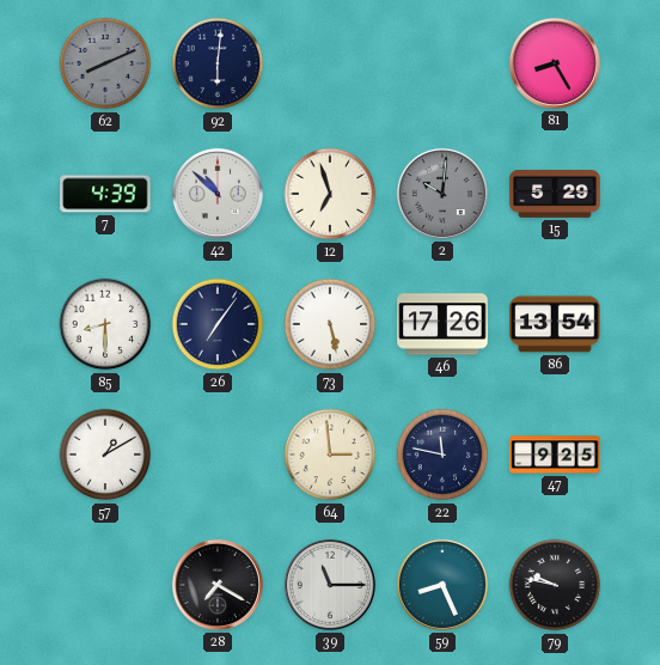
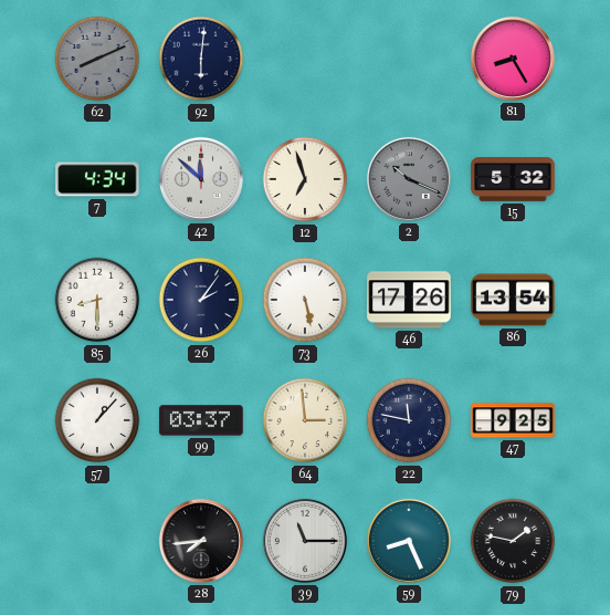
7: 4:39 -> 4:34
42: 10:52 -> 11:52
2: 10:01 -> 10:19
15: 5:29 -> 5:32
26: 7:06 -> 2:06
57: 1:10 -> 1:07
99: none -> 03:37
28: 7:20 -> 7:44
79: 9:47 -> 1:47
